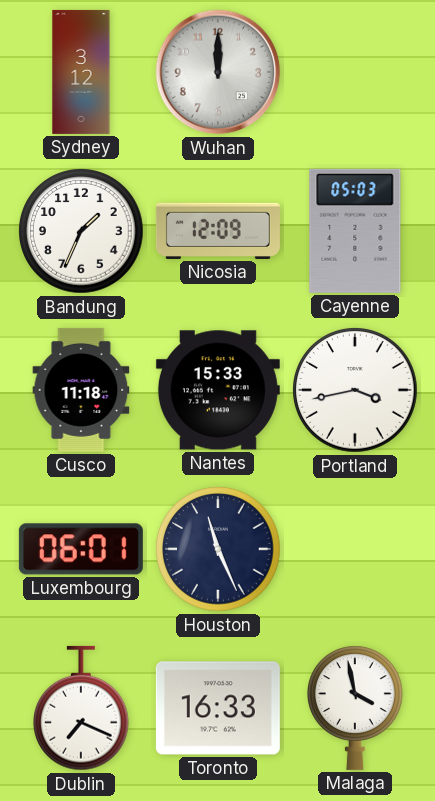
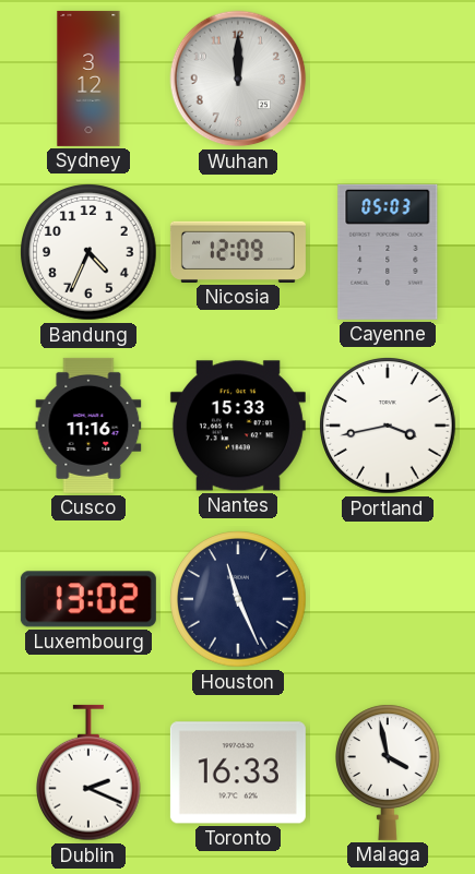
Bandung: 1:34 -> 4:34
Cusco: 11:18 -> 11:16
Luxembourg: 06:01 -> 13:02
Dublin: 7:19 -> 2:19
